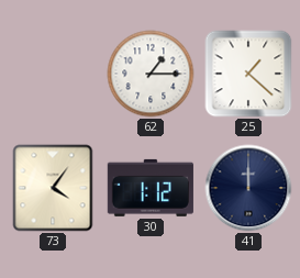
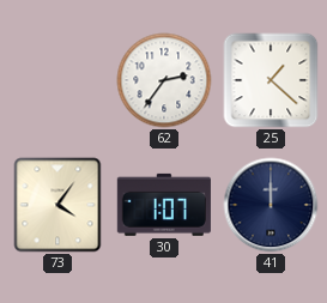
62: 1:15 -> 2:36
30: 1:12 -> 1:07
